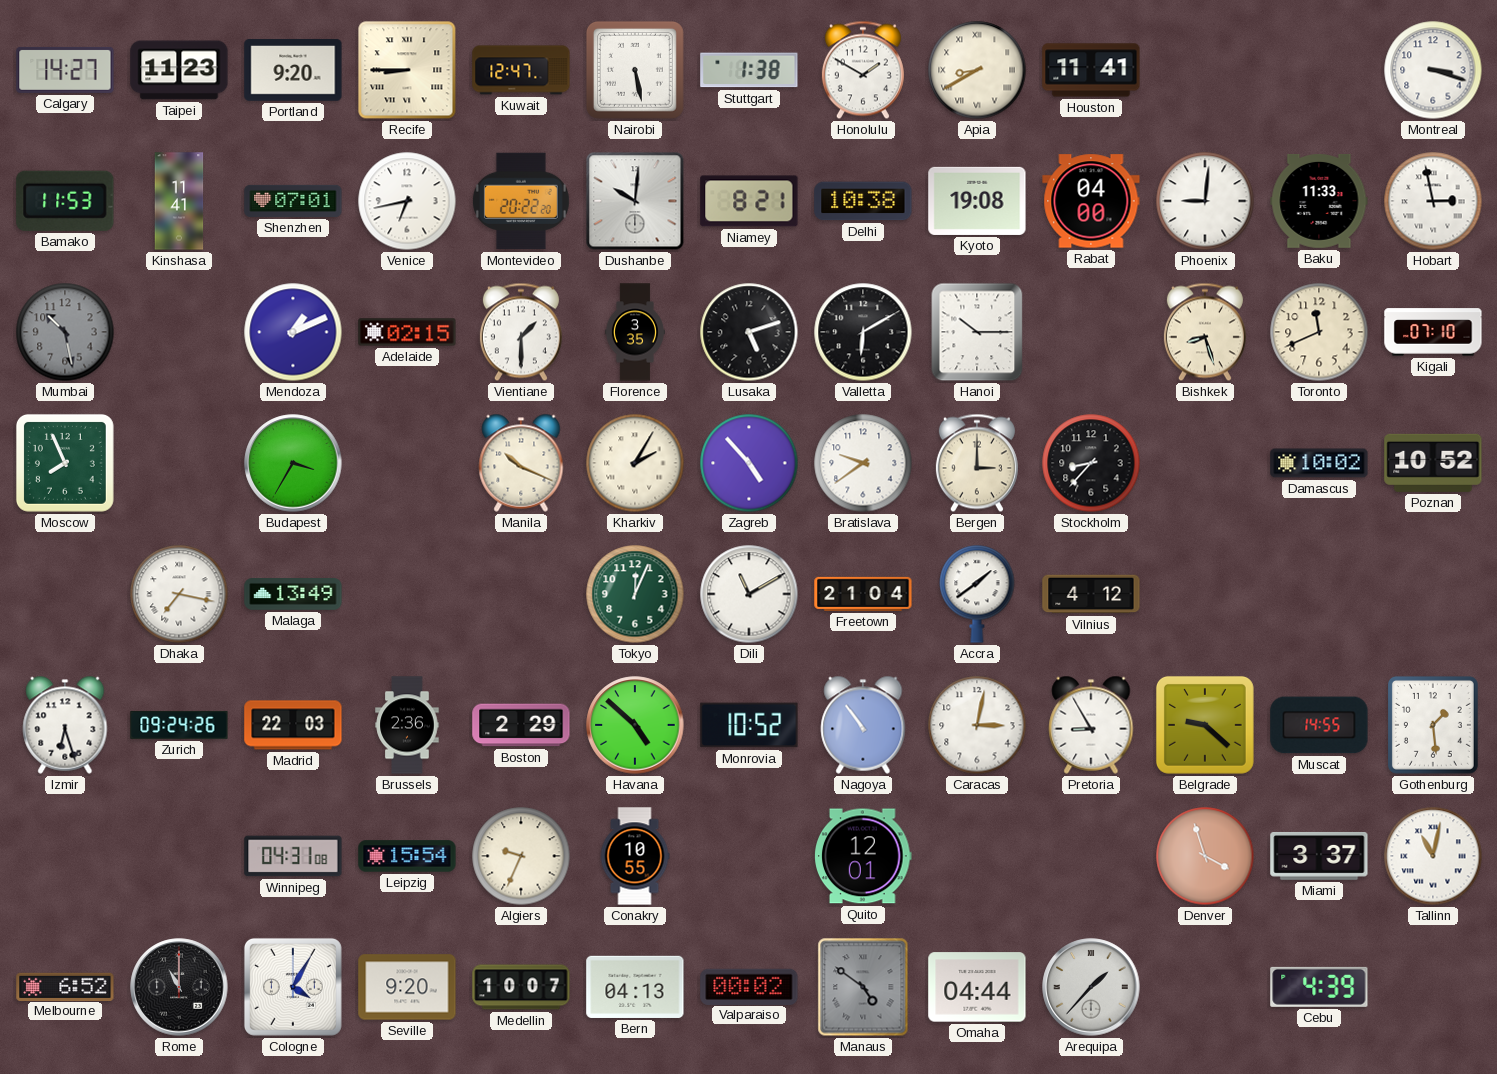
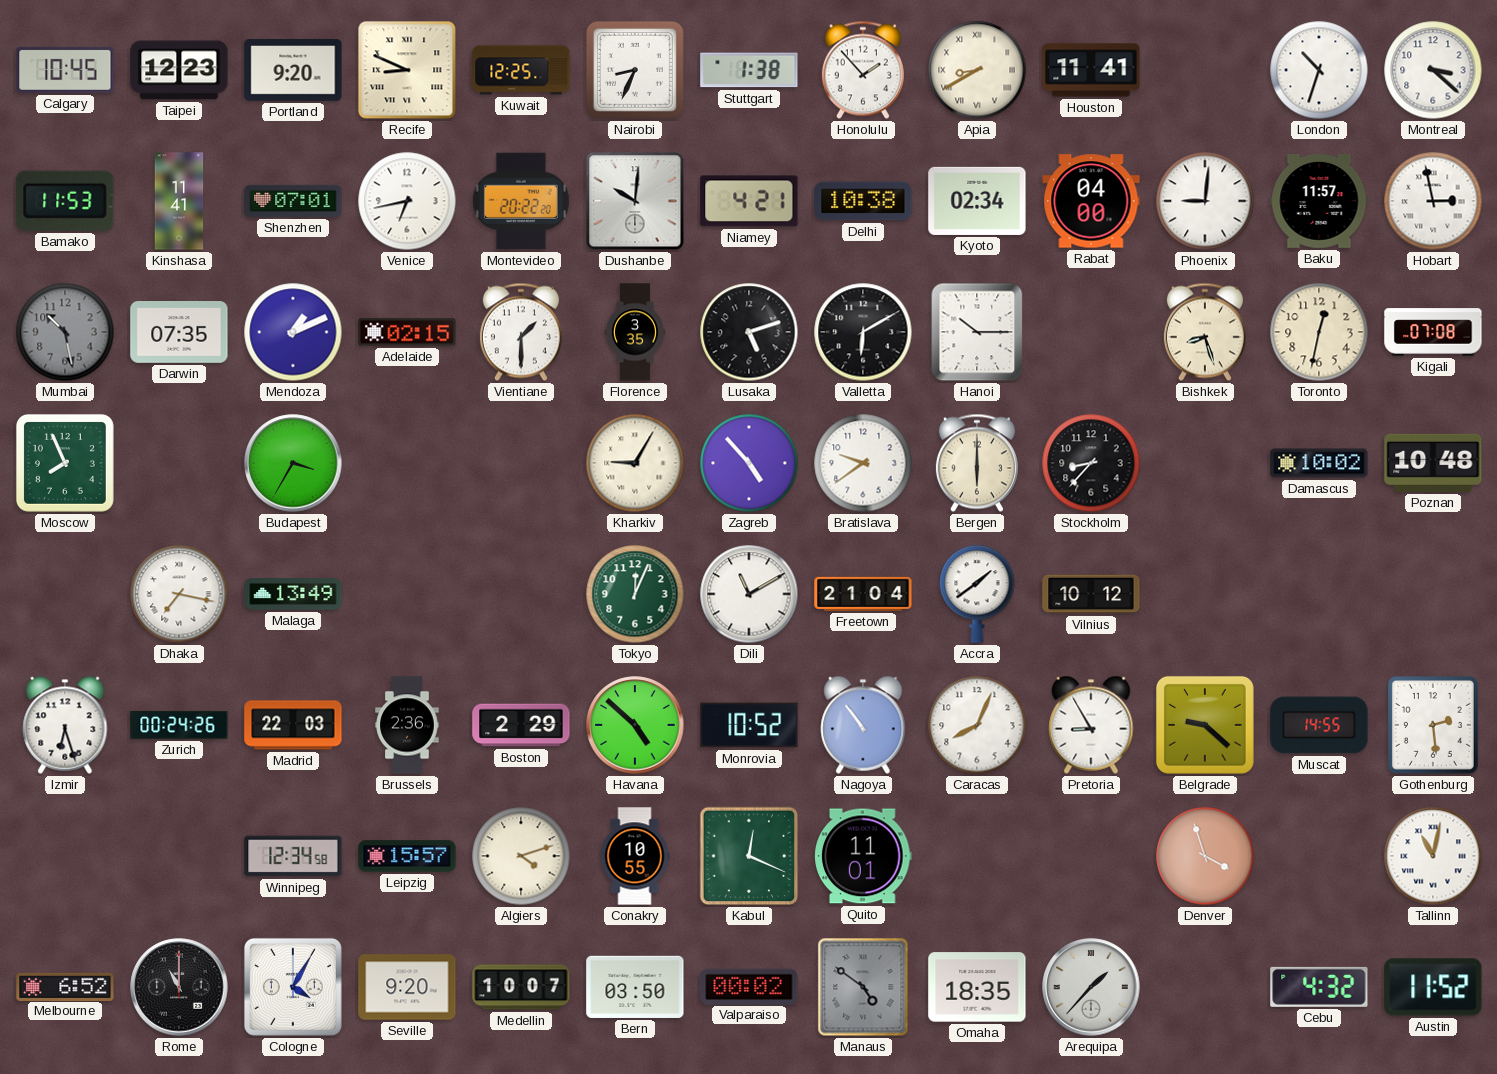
Calgary: 14:27 -> 10:45
Taipei: 11:23 -> 12:23
Recife: 8:45 -> 8:49
Kuwait: 12:47 -> 12:25
Nairobi: 5:28 -> 8:34
Honolulu: 1:50 -> 1:53
London: none -> 10:33
Montreal: 3:18 -> 3:22
Niamey: 8:21 -> 4:21
Kyoto: 19:08 -> 02:34
Baku: 11:33 -> 11:57
Darwin: none -> 07:35
Toronto: 11:41 -> 12:32
Kigali: 07:10 -> 07:08
Manila: 10:19 -> none
Kharkiv: 2:05 -> 9:05
Bergen: 3:00 -> 6:00
Poznan: 10:52 -> 10:48
Vilnius: 4:12 -> 10:12
Zurich: 09:24 -> 00:24
Caracas: 3:02 -> 8:04
Gothenburg: 1:29 -> 2:29
Winnipeg: 04:31 -> 12:34
Leipzig: 15:54 -> 15:57
Algiers: 9:34 -> 4:12
Kabul: none -> 12:19
Quito: 12:01 -> 11:01
Miami: 3:37 -> none
Bern: 04:13 -> 03:50
Omaha: 04:44 -> 18:35
Cebu: 4:39 -> 4:32
Austin: none -> 11:52
